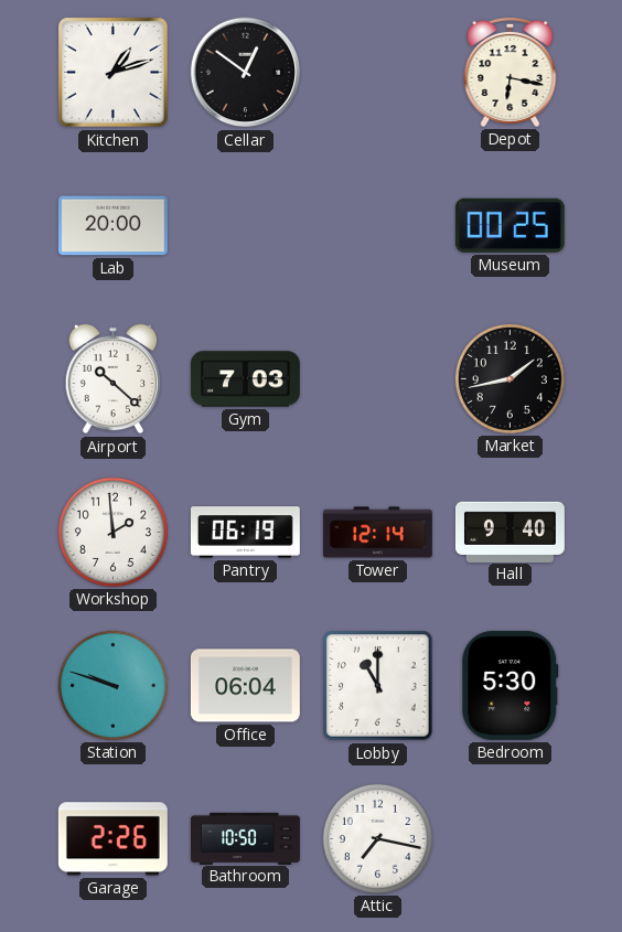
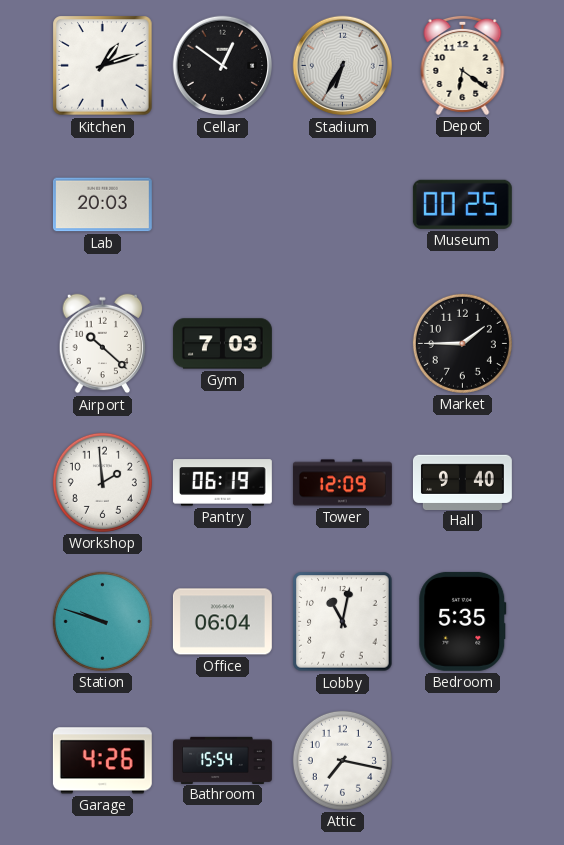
Stadium: none -> 6:35
Depot: 6:17 -> 6:21
Lab: 20:00 -> 20:03
Market: 1:43 -> 1:45
Tower: 12:14 -> 12:09
Lobby: 11:00 -> 11:02
Bedroom: 5:30 -> 5:35
Garage: 2:26 -> 4:26
Bathroom: 10:50 -> 15:54
